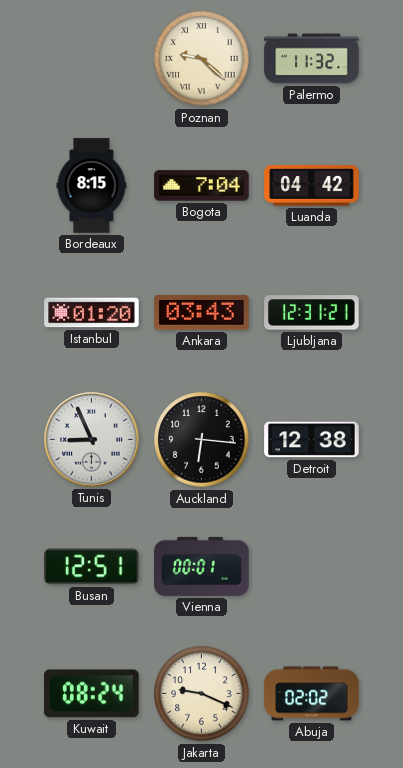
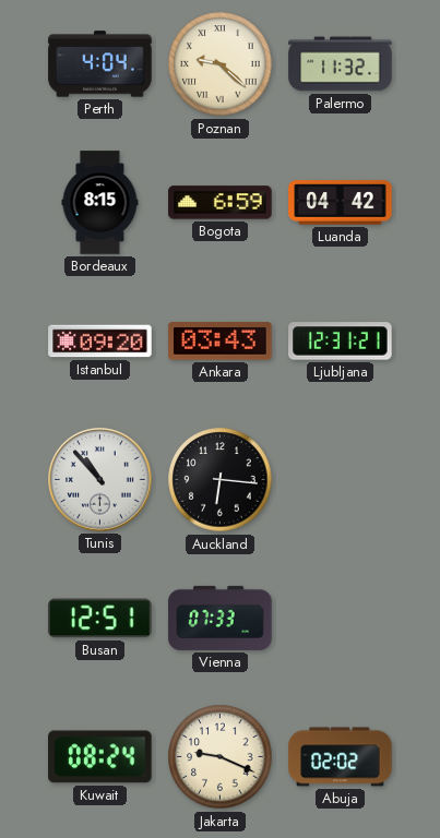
Perth: none -> 4:04
Bogota: 7:04 -> 6:59
Istanbul: 01:20 -> 09:20
Tunis: 8:56 -> 10:53
Detroit: 12:38 -> none
Vienna: 00:01 -> 07:33
